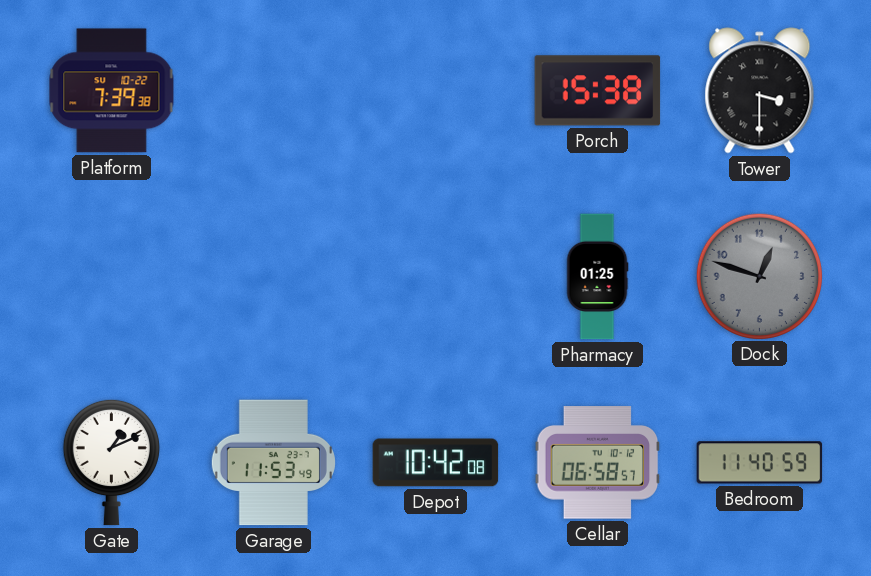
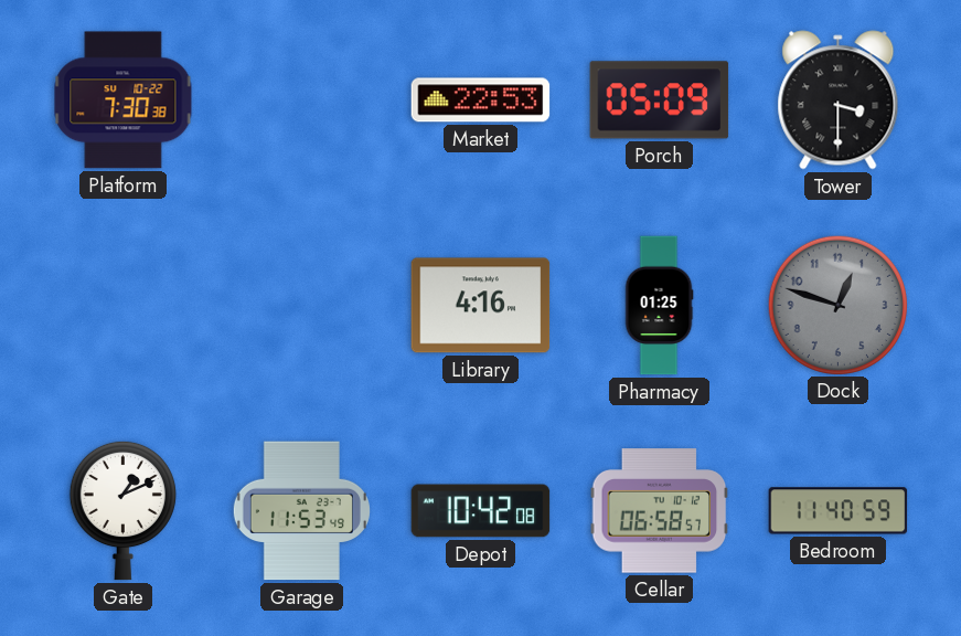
Platform: 7:39 -> 7:30
Market: none -> 22:53
Porch: 15:38 -> 05:09
Library: none -> 4:16
